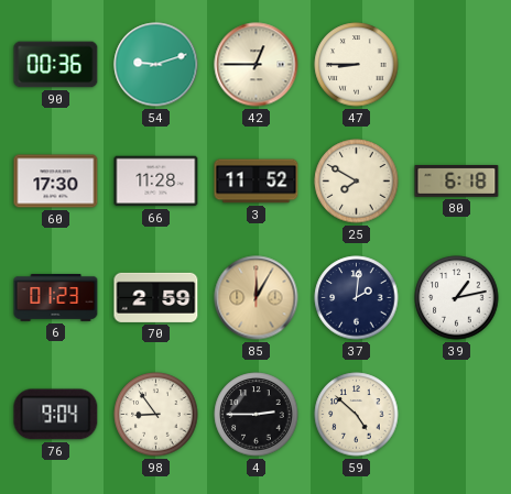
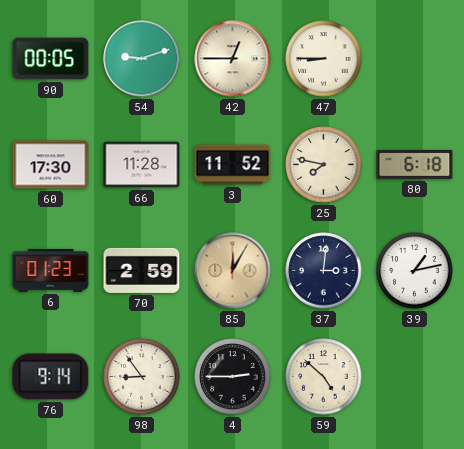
90: 00:36 -> 00:05
25: 7:50 -> 7:47
37: 2:01 -> 3:01
76: 9:04 -> 9:14
